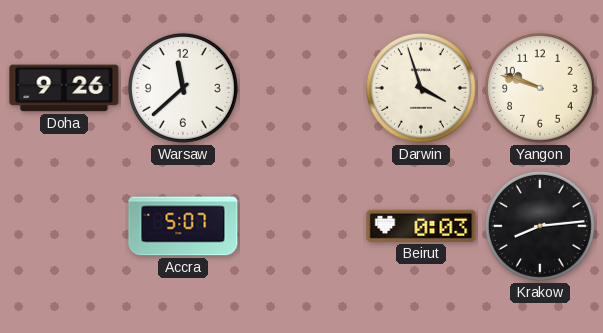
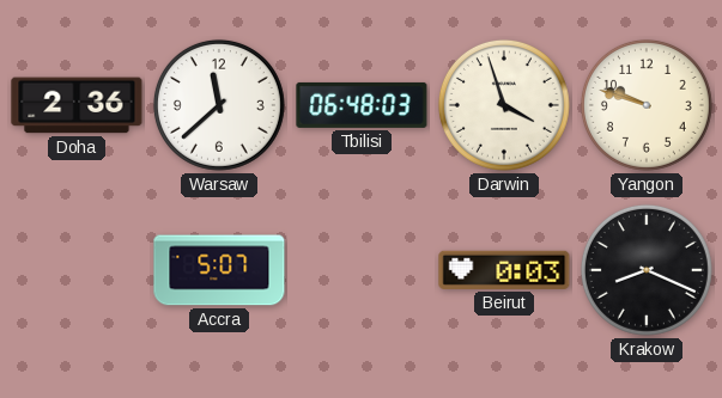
Doha: 9:26 -> 2:36
Tbilisi: none -> 06:48
Krakow: 8:14 -> 8:19
